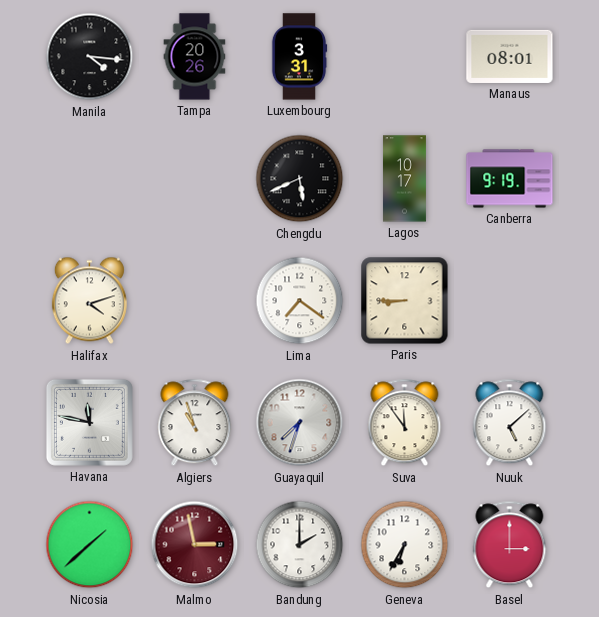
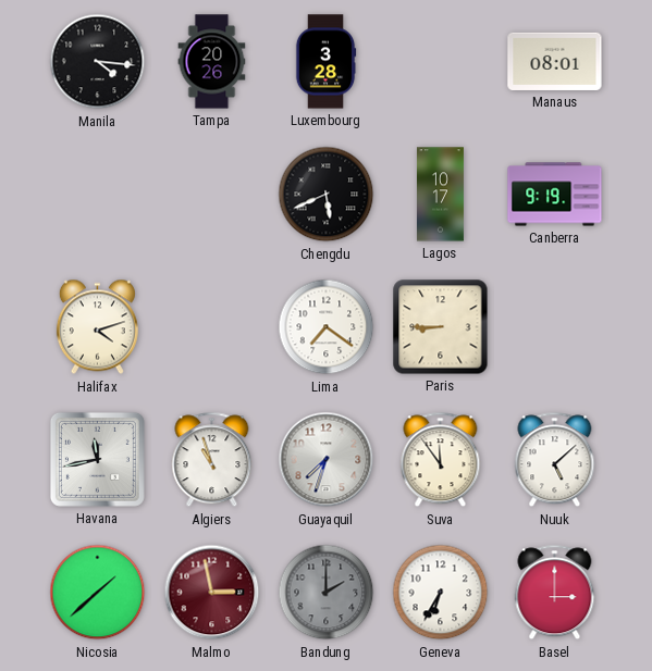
Luxembourg: 3:31 -> 3:28
Havana: 11:47 -> 11:43
Bandung dial: white -> grey
